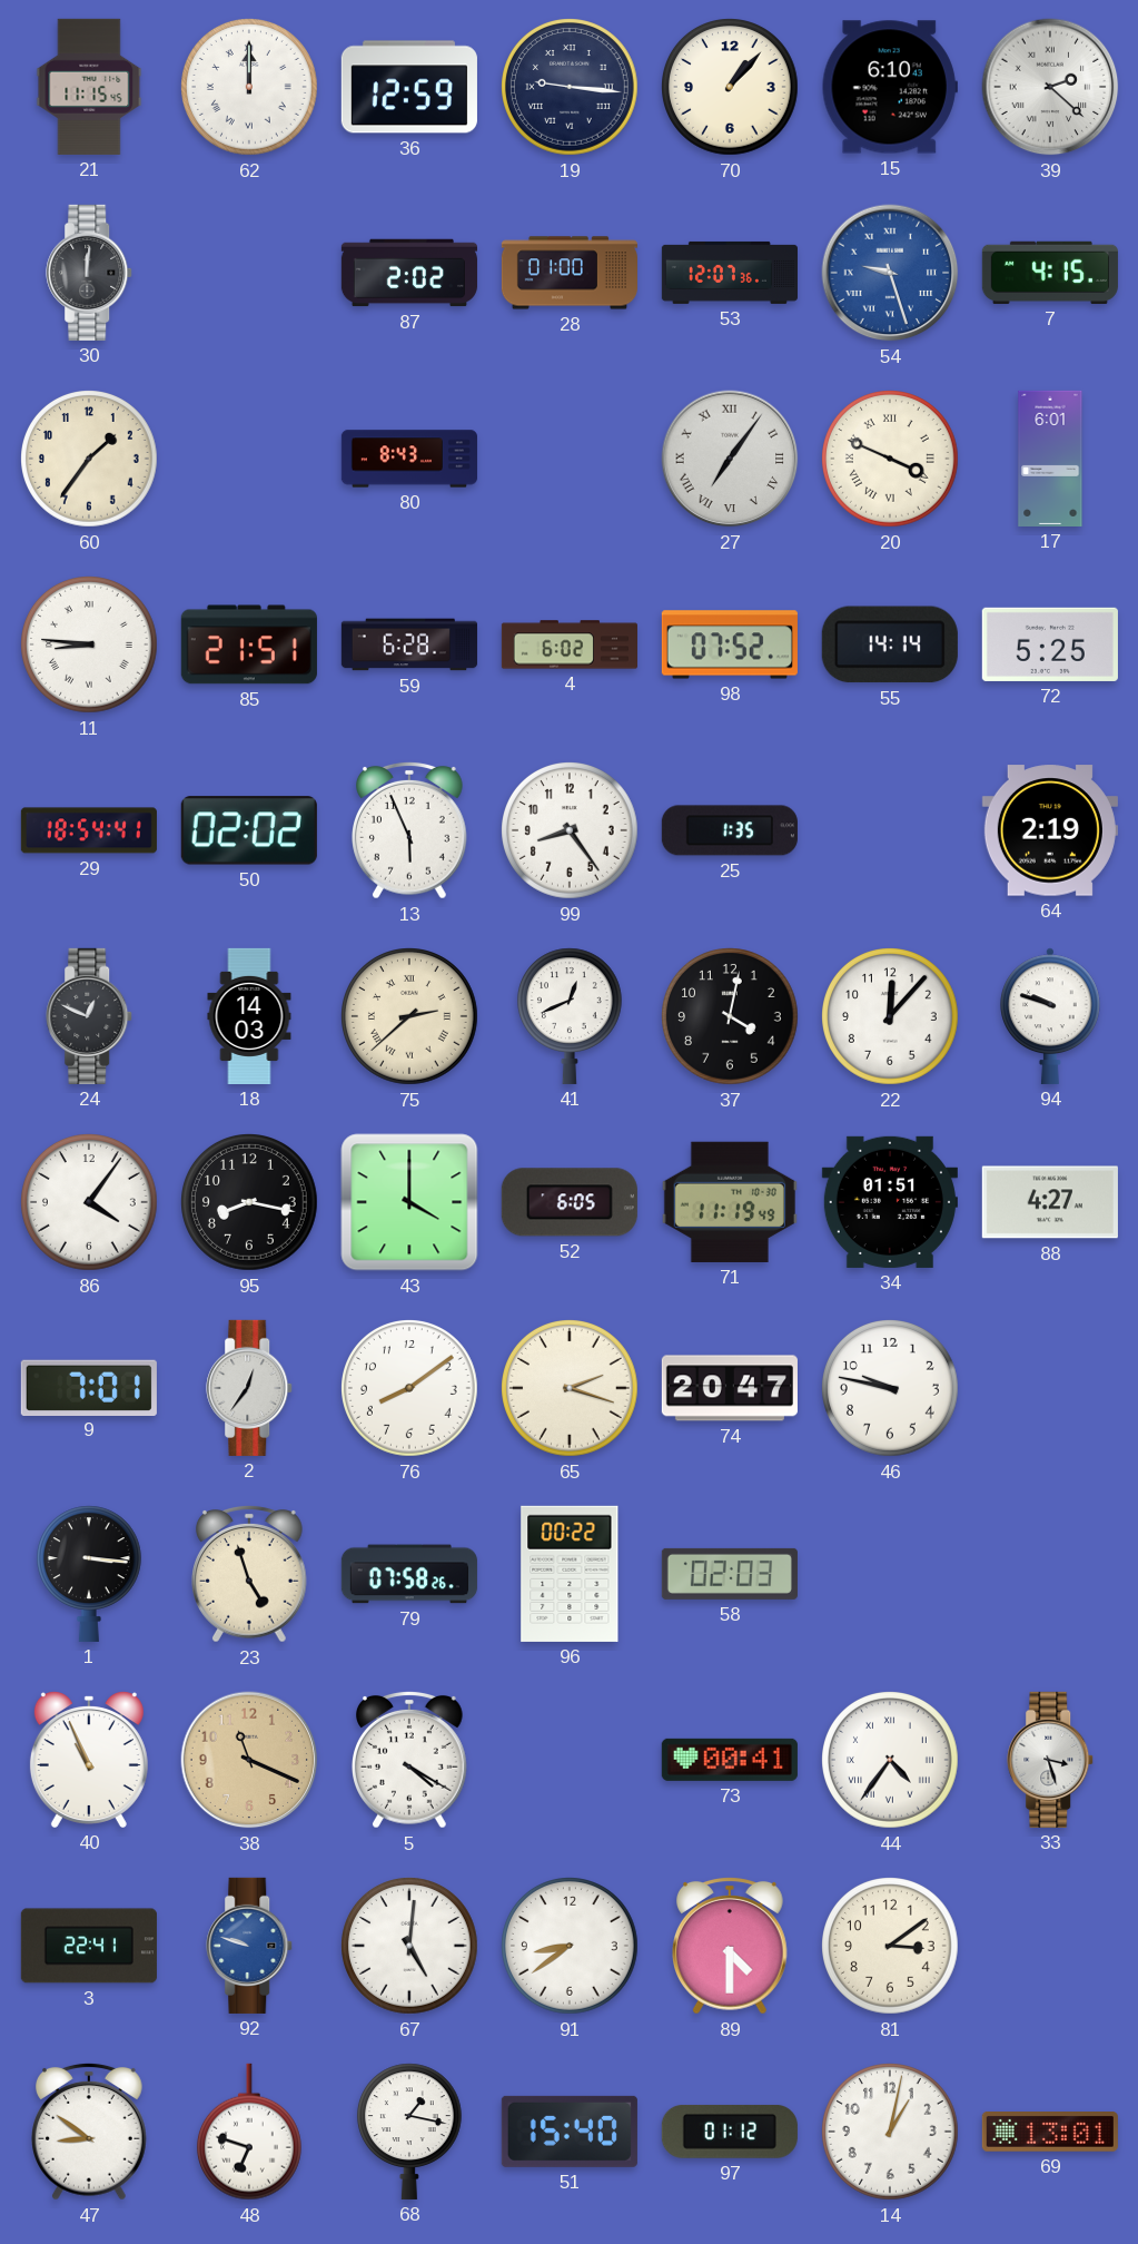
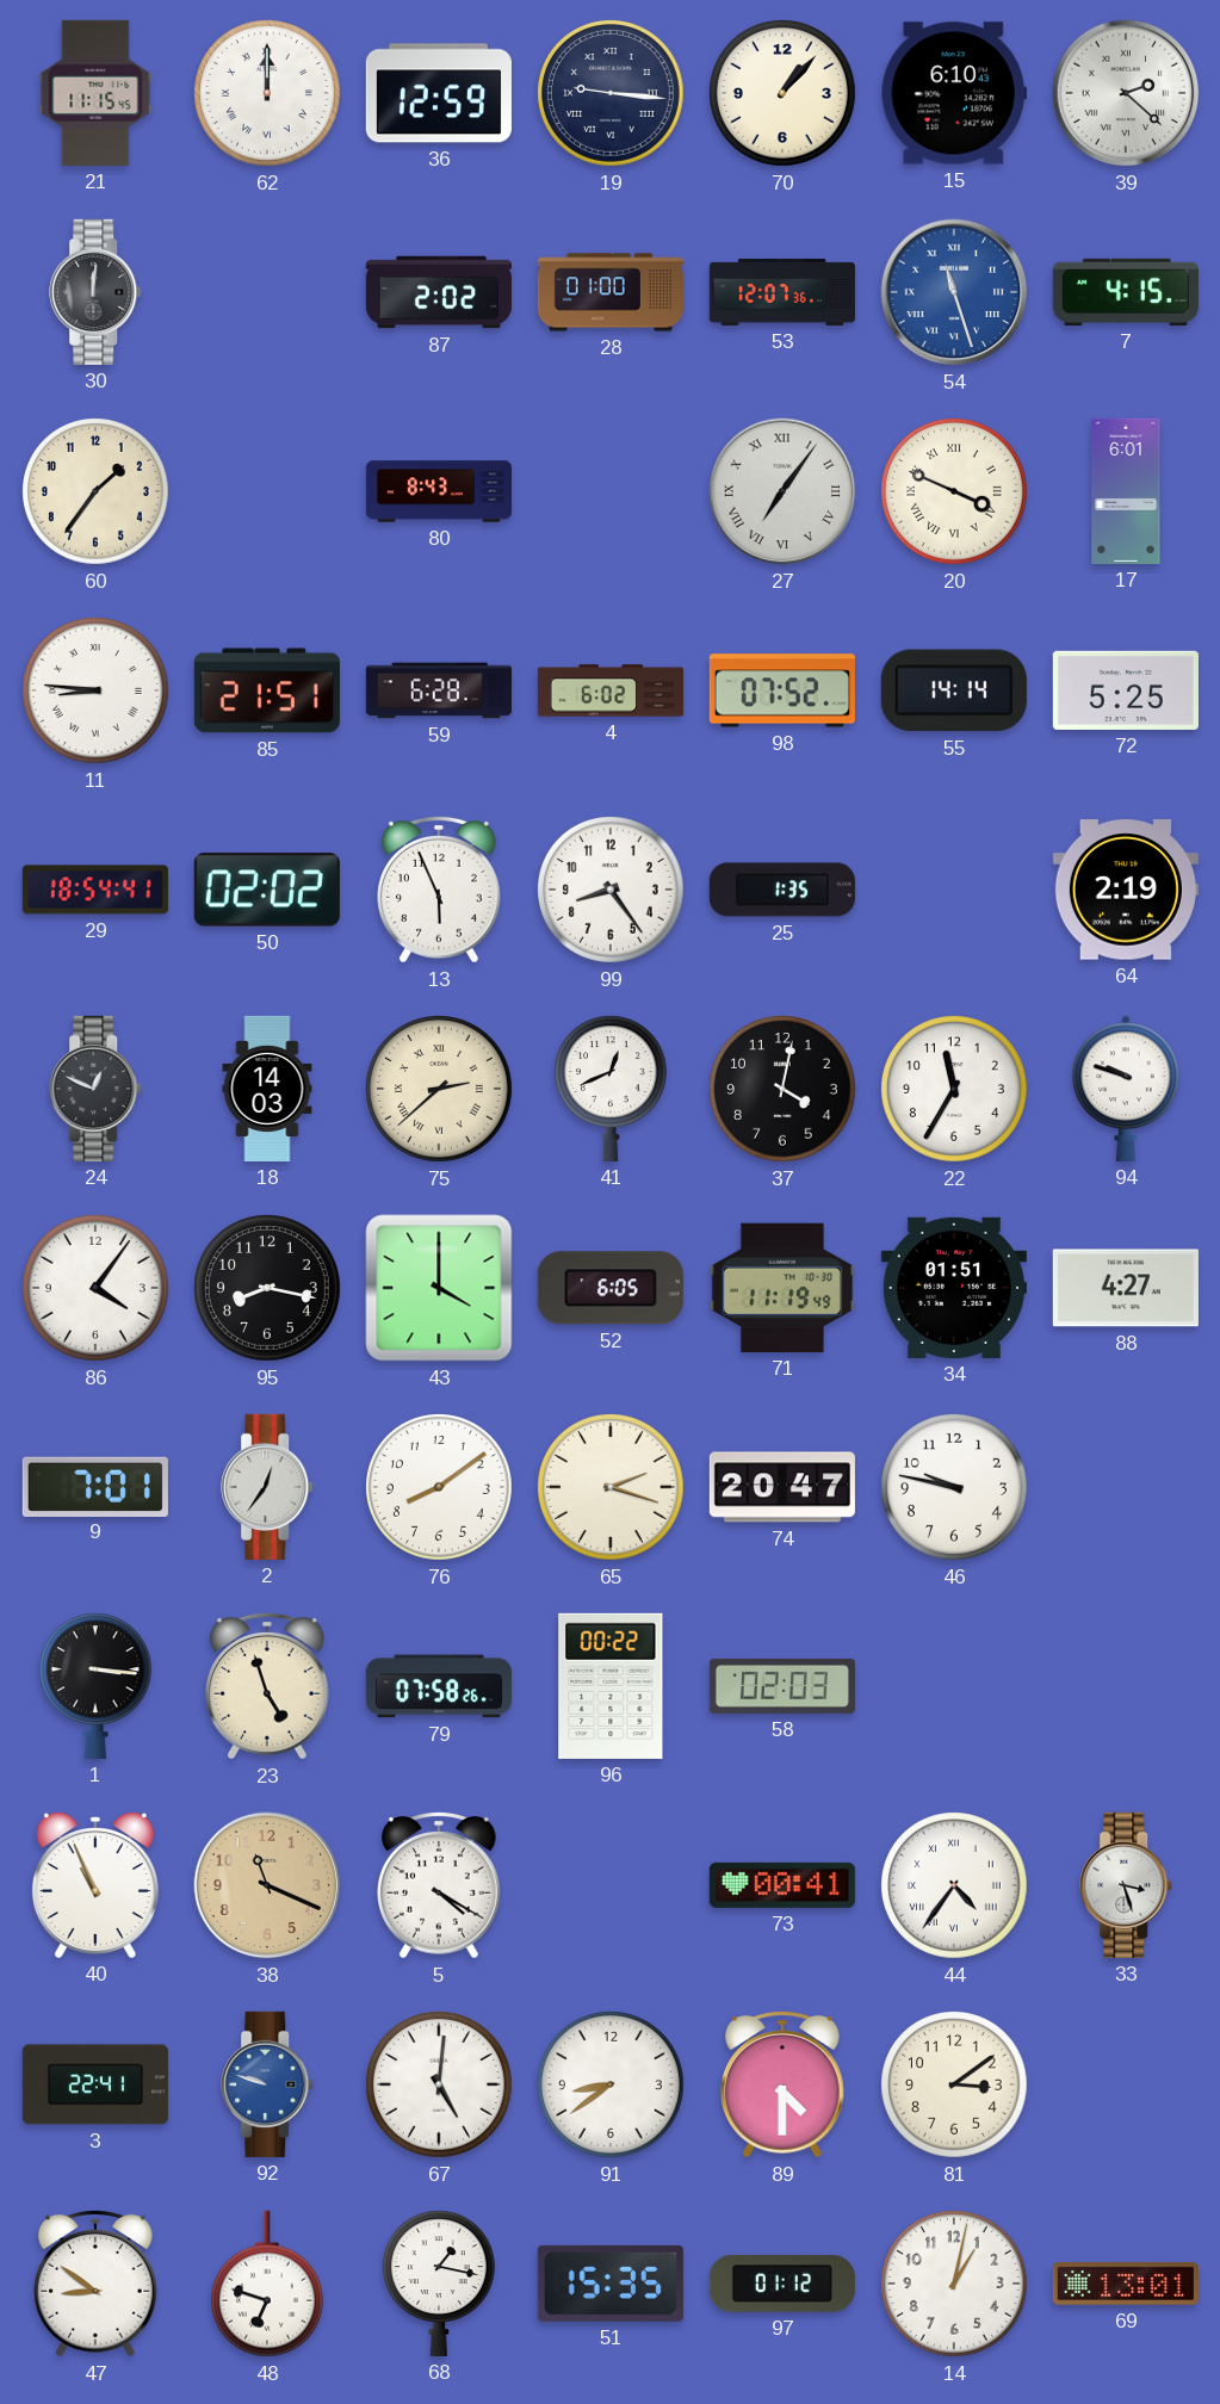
54: 9:27 -> 11:27
22: 12:07 -> 11:35
51: 15:40 -> 15:35
